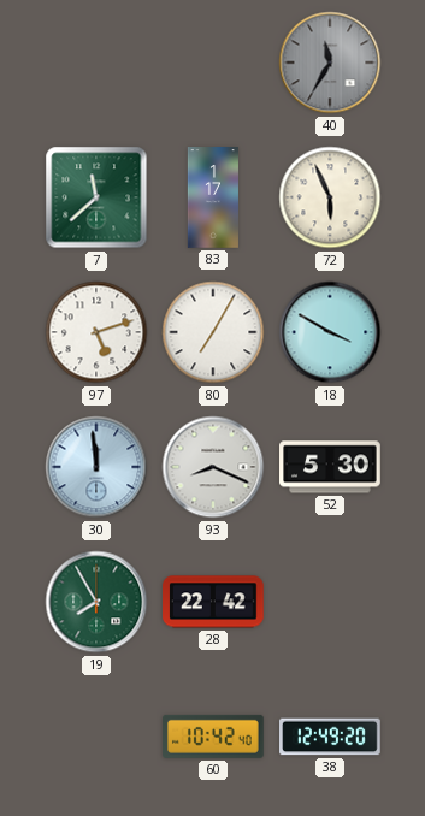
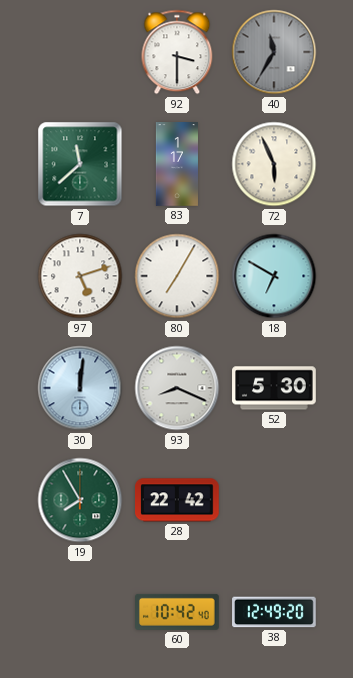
92: none -> 3:30
18: 3:50 -> 6:50
30: 11:59 -> 12:01
